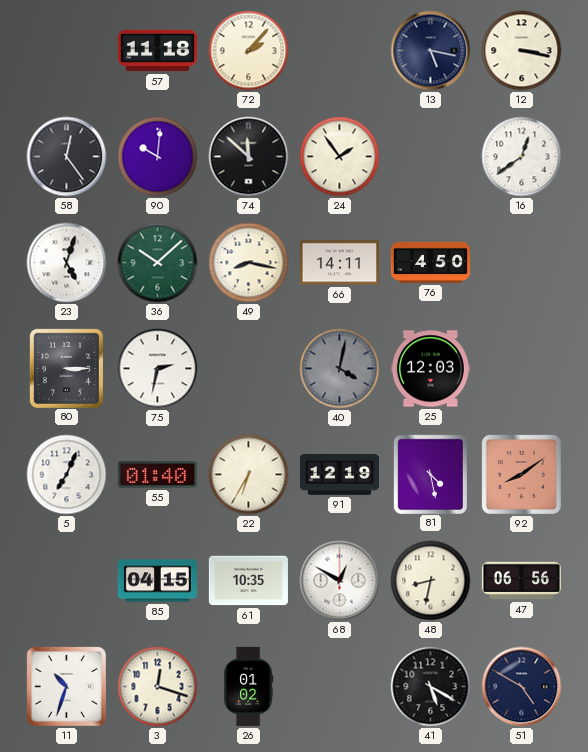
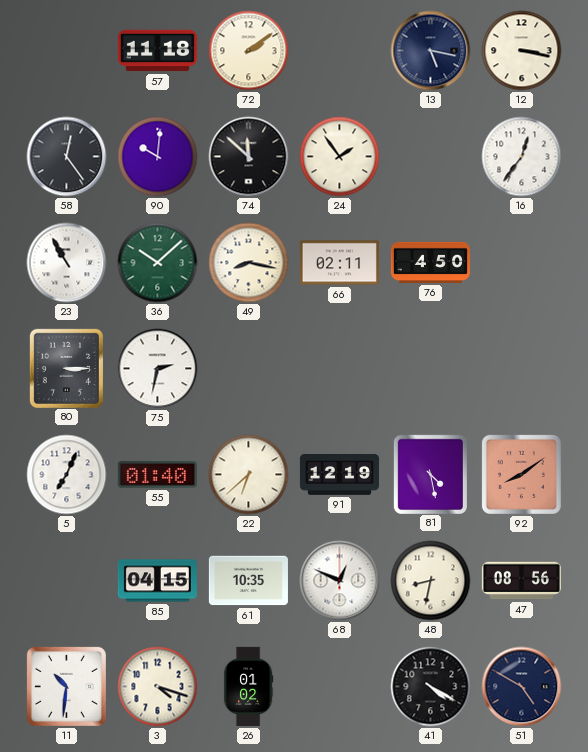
72: 2:07 -> 2:09
16: 12:39 -> 12:36
23: 5:03 -> 10:55
66: 14:11 -> 02:11
40: 4:02 -> none
25: 12:03 -> none
22: 6:35 -> 6:38
68: 12:50 -> 12:49
47: 06:56 -> 08:56
11: 10:33 -> 10:31
3: 12:18 -> 4:18
41: 5:20 -> 4:20
